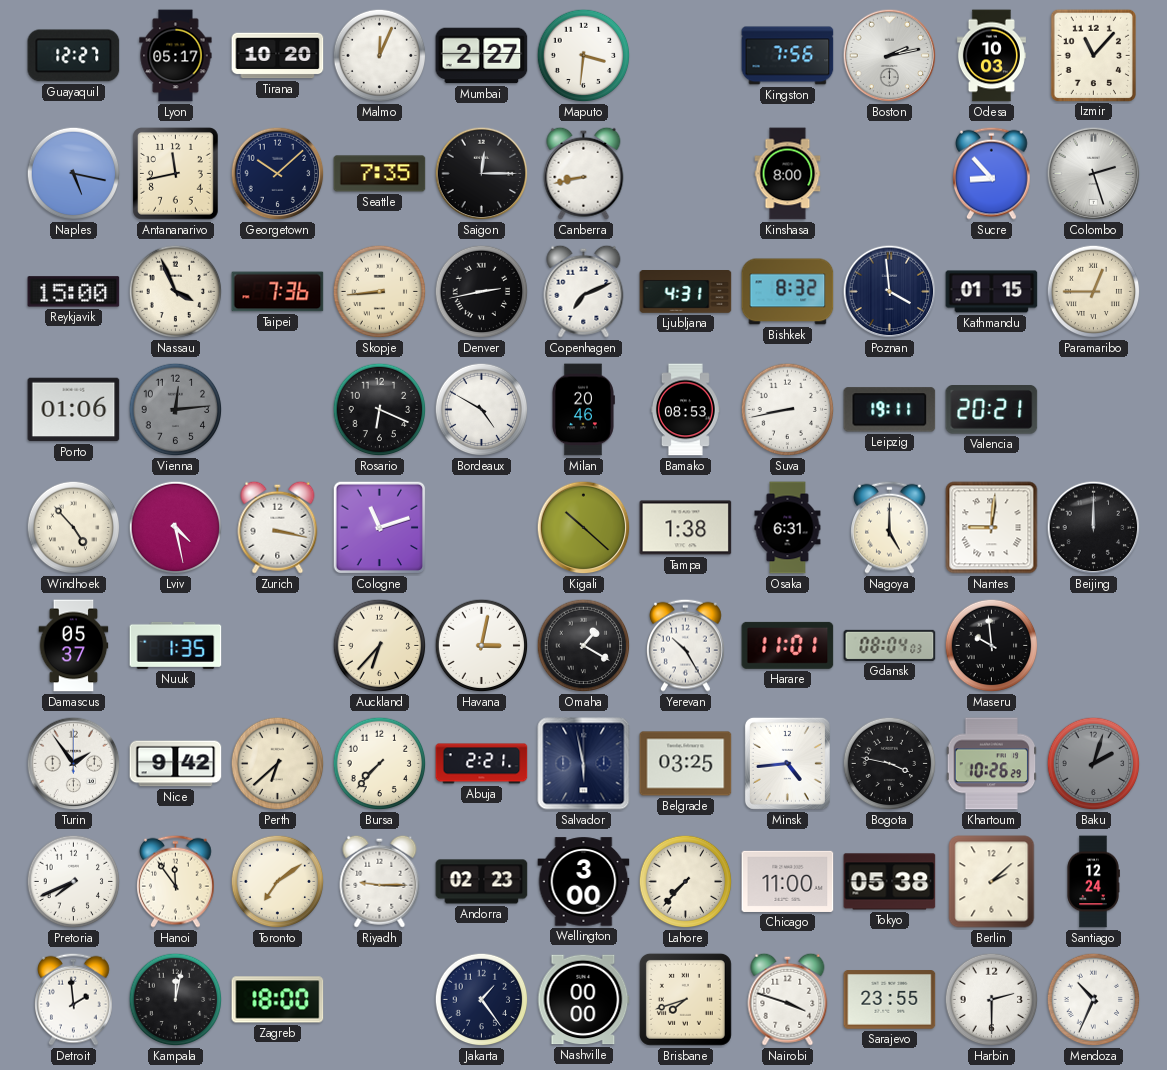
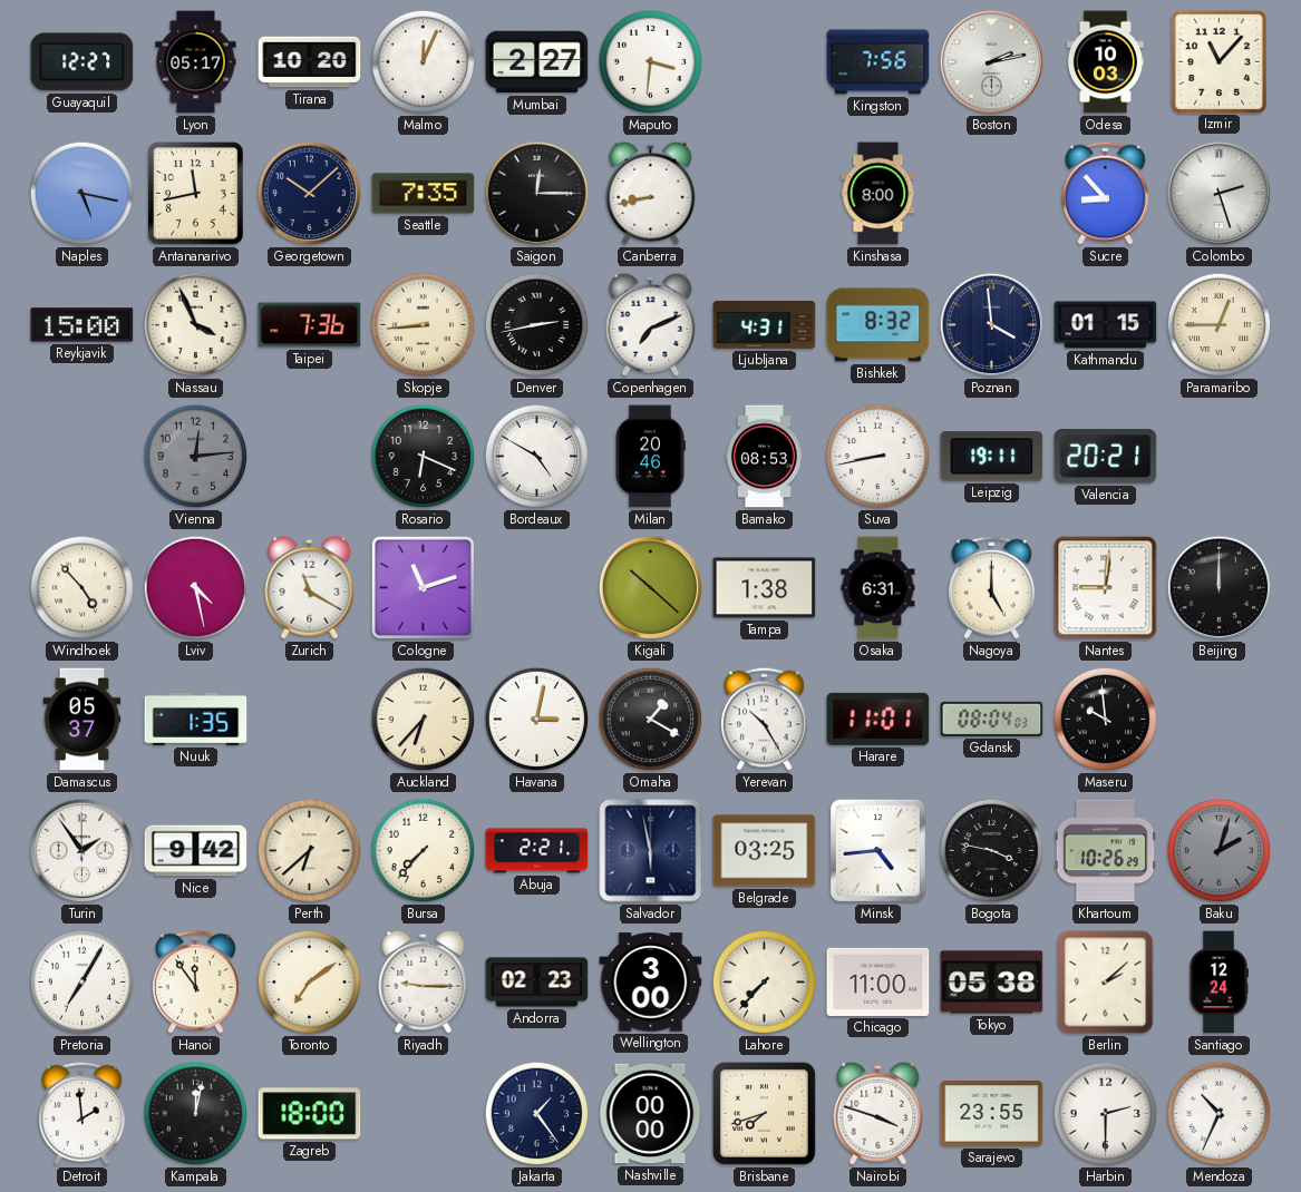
Porto: 01:06 -> none
Zurich: 3:17 -> 11:20
Pretoria: 7:41 -> 7:05
